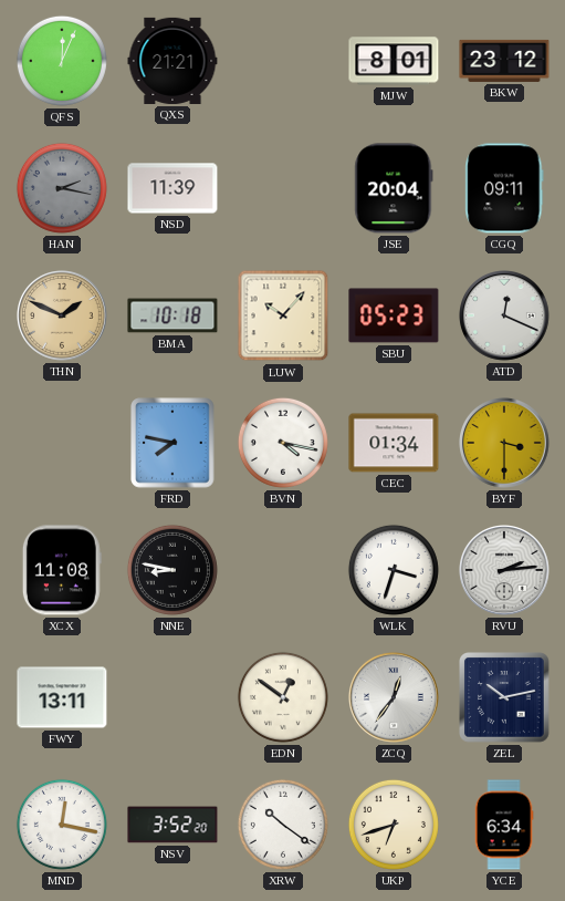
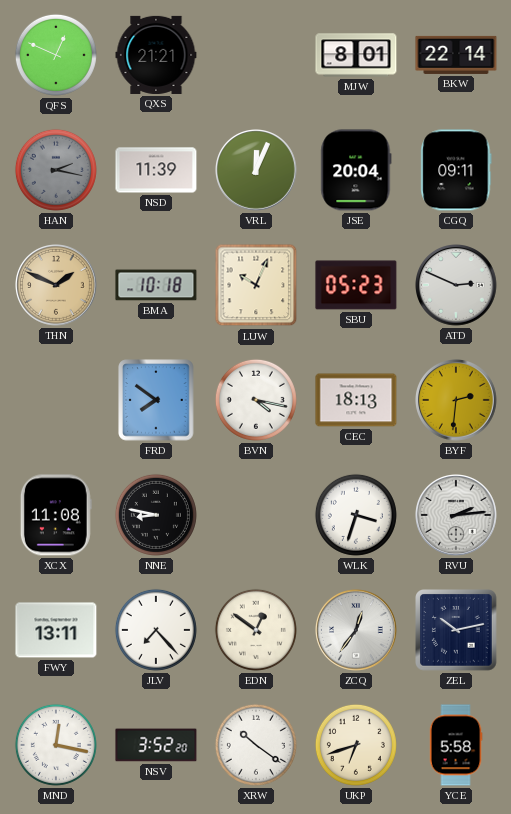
QFS: 12:04 -> 12:49
BKW: 23:12 -> 22:14
VRL: none -> 12:04
LUW: 10:07 -> 10:04
ATD: 12:19 -> 2:49
FRD: 7:47 -> 7:51
CEC: 01:34 -> 18:13
BYF: 3:30 -> 2:31
JLV: none -> 7:23
YCE: 6:34 -> 5:58
